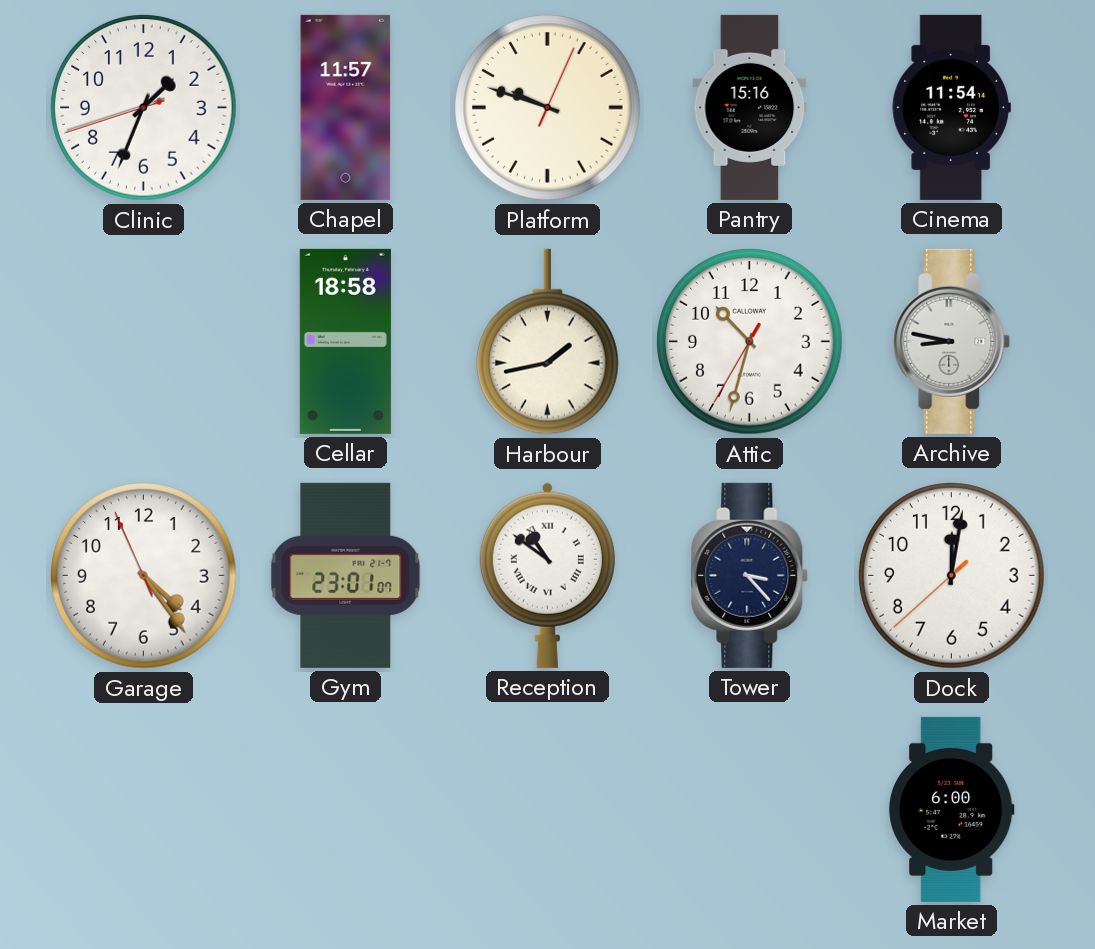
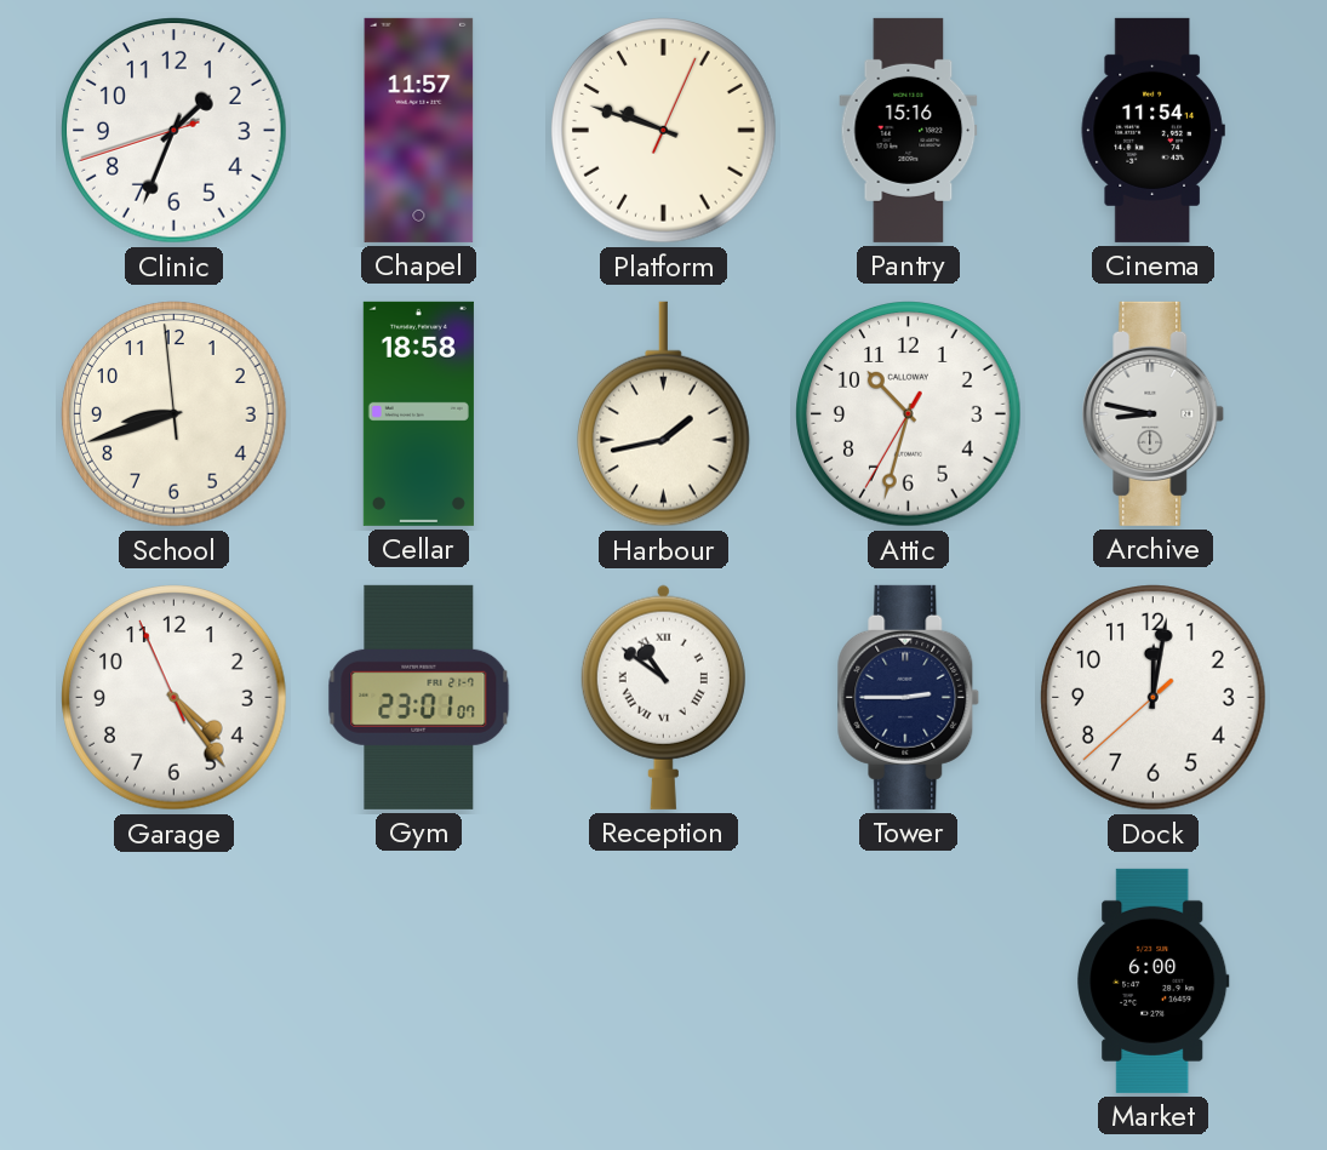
School: none -> 8:41
Tower: 3:23 -> 2:45
